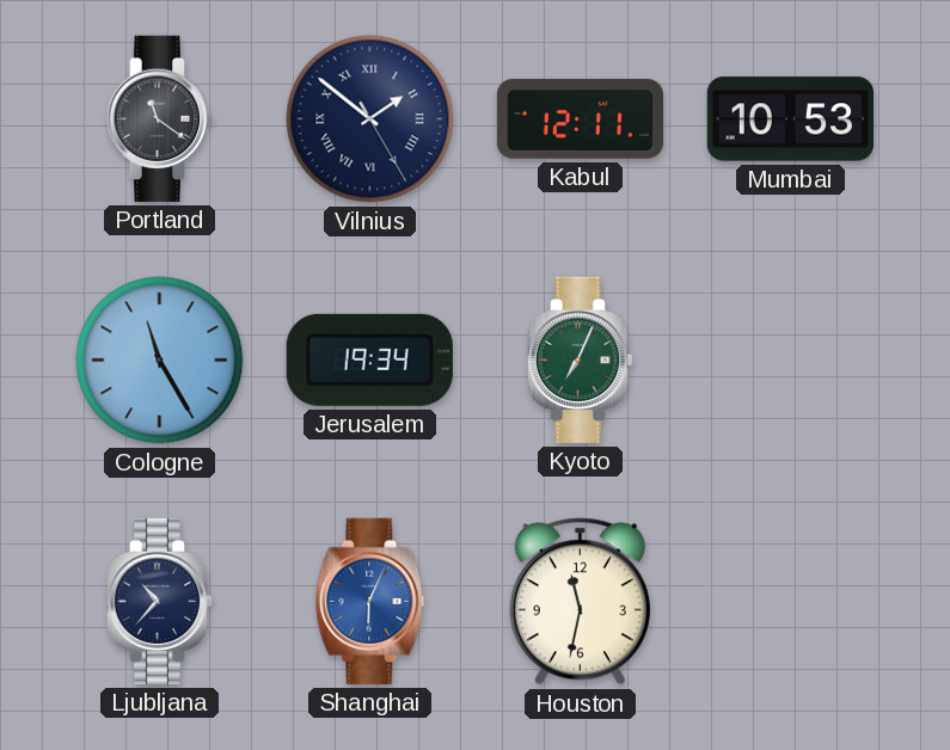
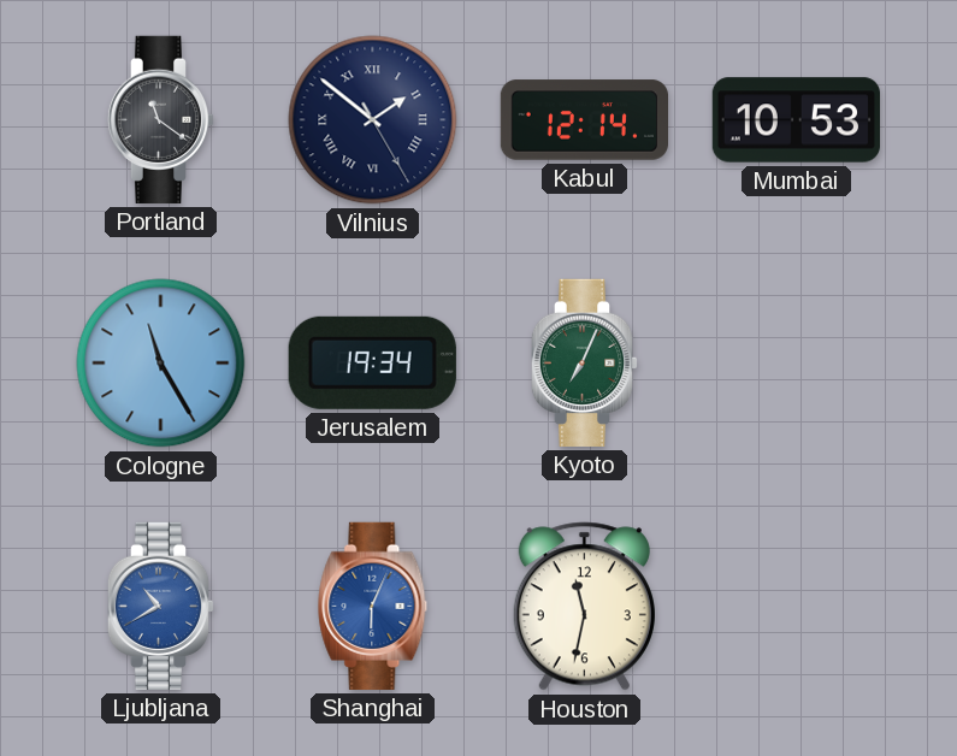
Kabul: 12:11 -> 12:14
Ljubljana: 10:37 -> 10:40
Ljubljana dial: navy -> blue
